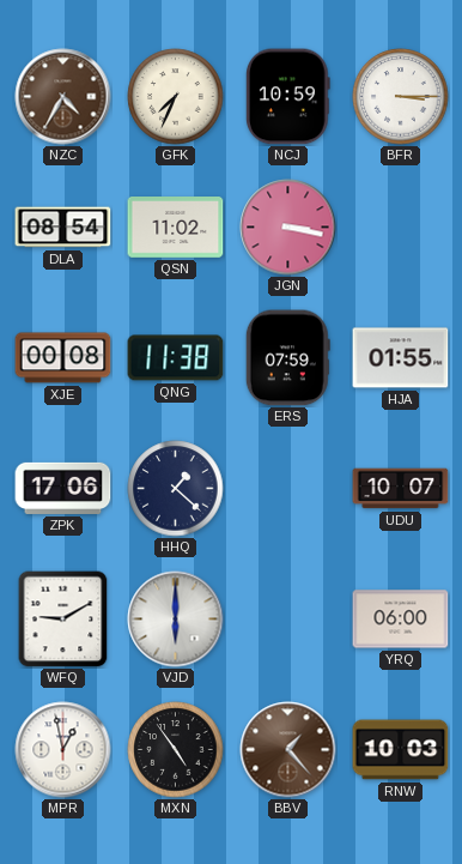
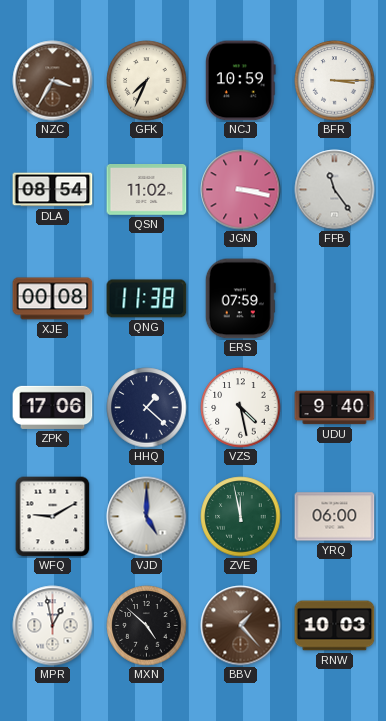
NZC: 4:35 -> 3:35
FFB: none -> 11:24
HJA: 01:55 -> none
VZS: none -> 4:28
UDU: 10:07 -> 9:40
VJD: 6:00 -> 5:00
ZVE: none -> 11:58
MXN: 4:54 -> 4:52
